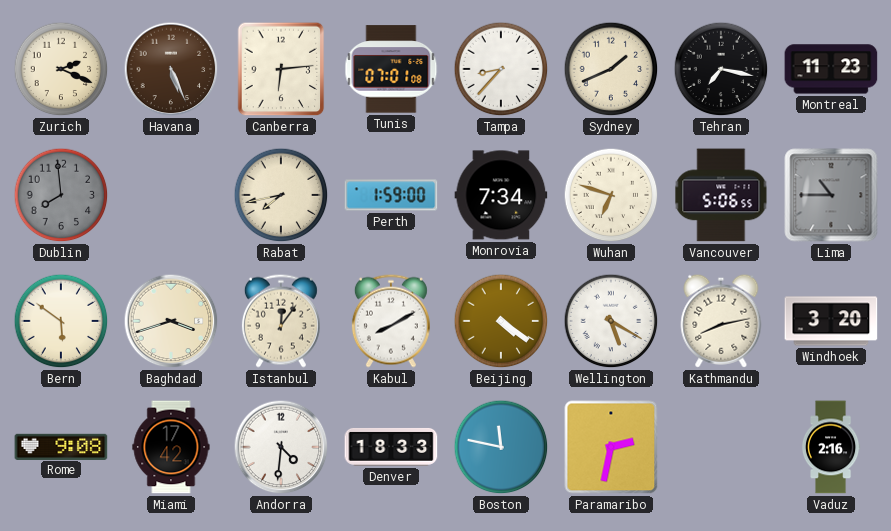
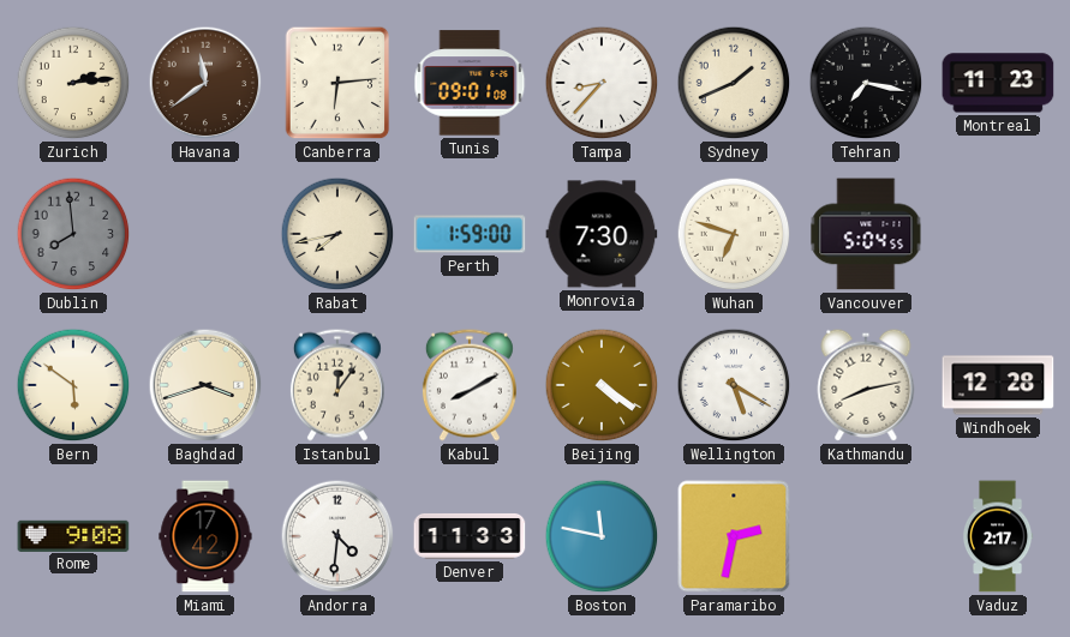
Zurich: 2:19 -> 2:14
Havana: 5:26 -> 11:39
Tunis: 07:01 -> 09:01
Monrovia: 7:34 -> 7:30
Vancouver: 5:06 -> 5:04
Lima: 10:45 -> none
Windhoek: 3:20 -> 12:28
Denver: 18:33 -> 11:33
Vaduz: 2:16 -> 2:17
